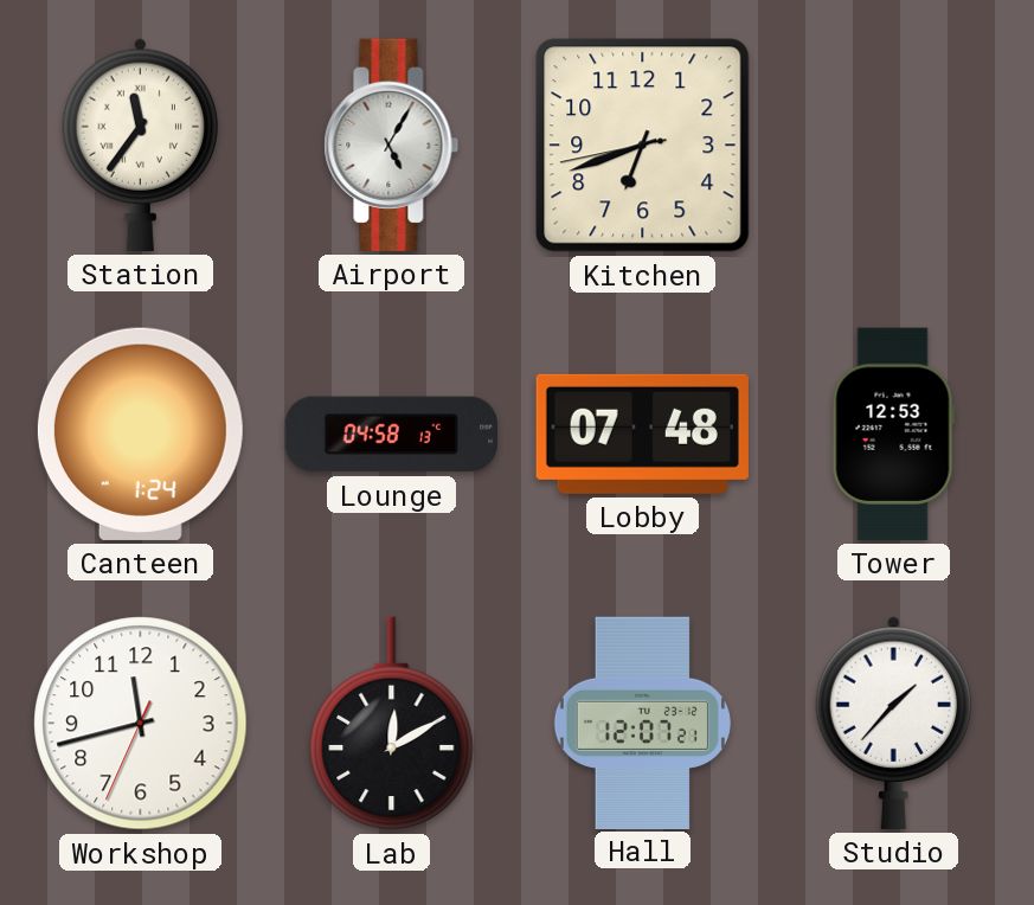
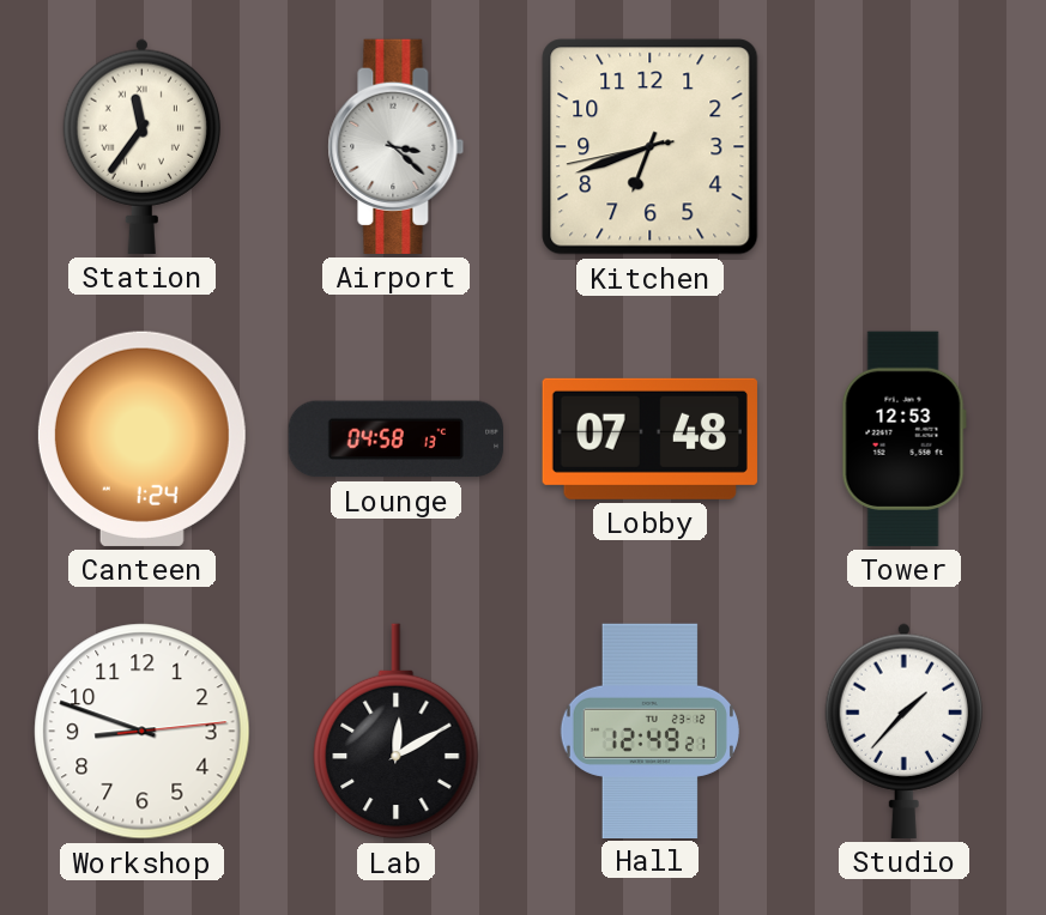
Airport: 5:05 -> 3:22
Workshop: 11:42 -> 8:48
Hall: 12:07 -> 12:49
